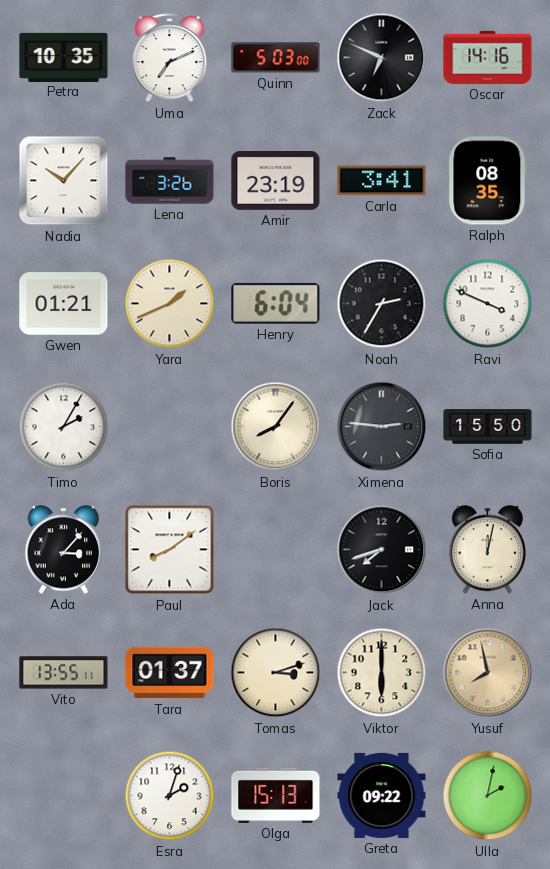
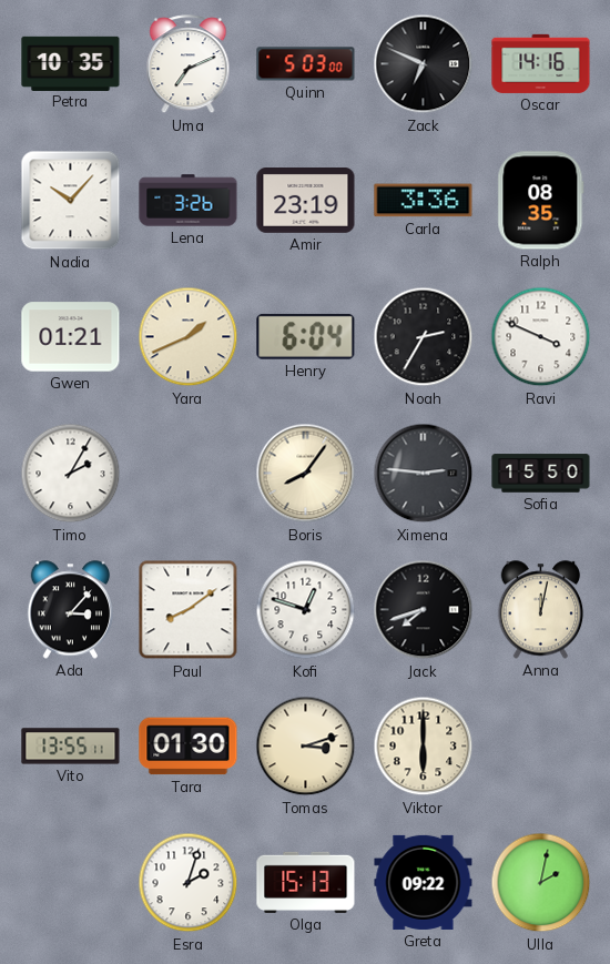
Carla: 3:41 -> 3:36
Kofi: none -> 12:48
Tara: 01:37 -> 01:30
Yusuf: 7:58 -> none
